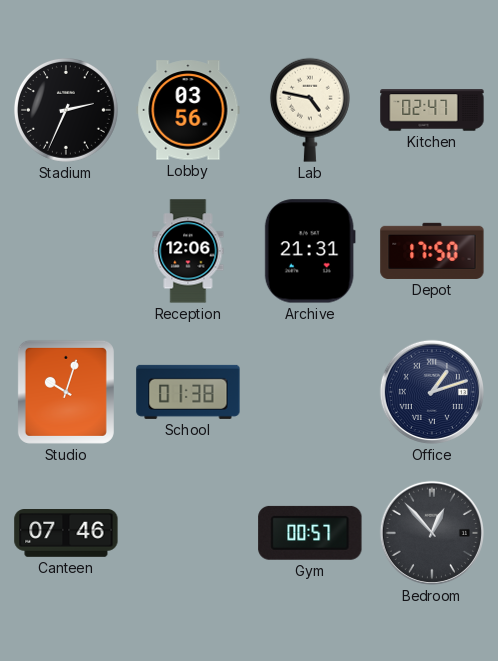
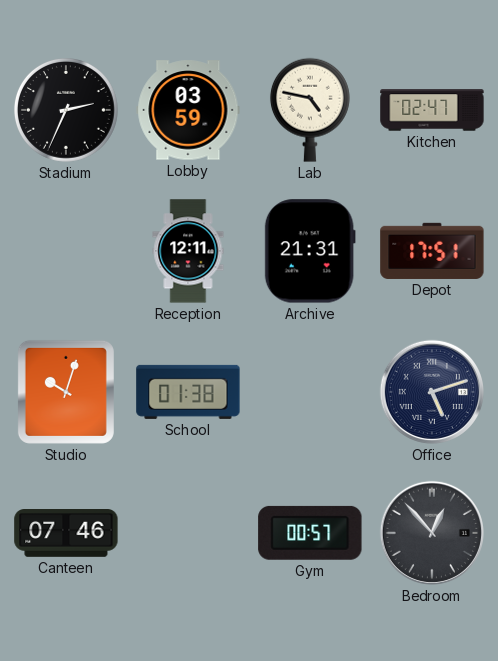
Lobby: 03:56 -> 03:59
Reception: 12:06 -> 12:11
Depot: 17:50 -> 17:51
Office: 1:12 -> 5:12
